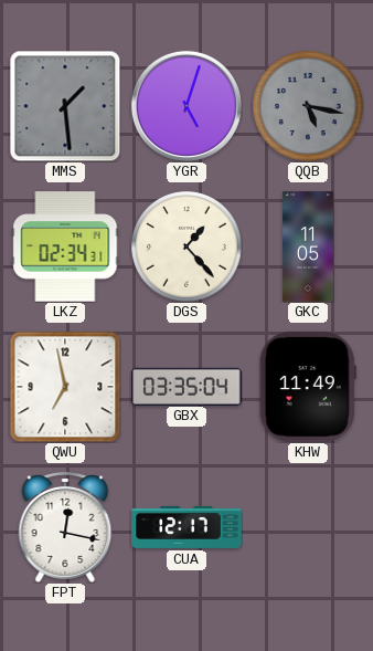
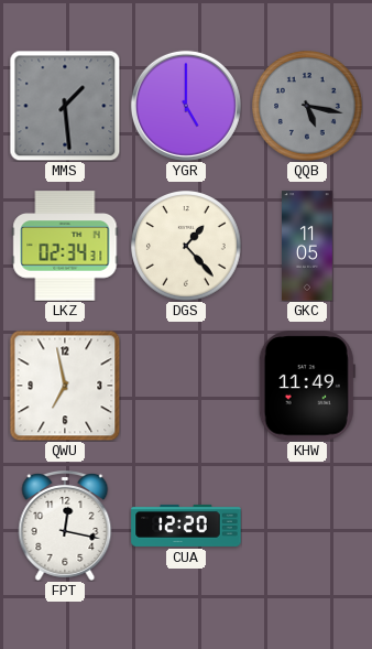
YGR: 5:03 -> 5:00
GBX: 03:35 -> none
CUA: 12:17 -> 12:20
